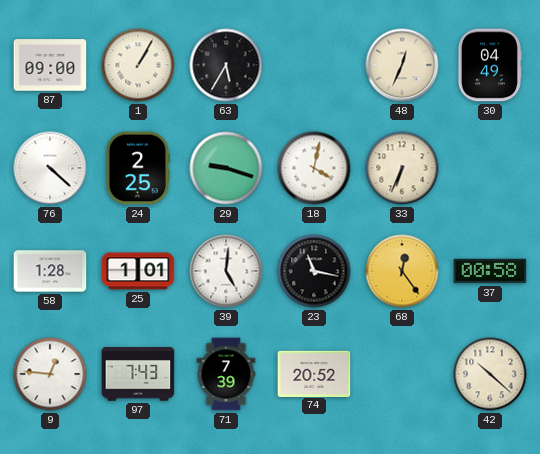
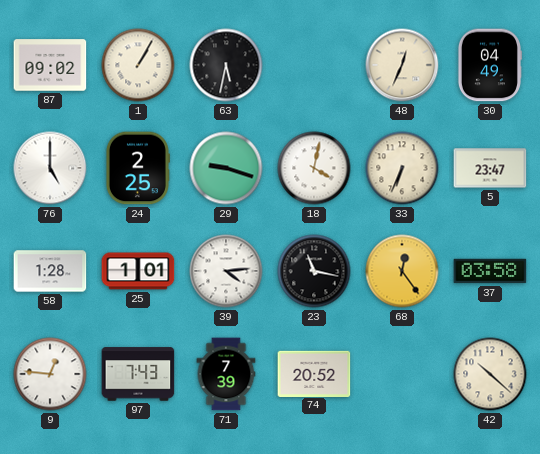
87: 09:00 -> 09:02
63: 5:35 -> 5:32
76: 4:22 -> 5:00
5: none -> 23:47
39: 5:01 -> 4:14
37: 00:58 -> 03:58
